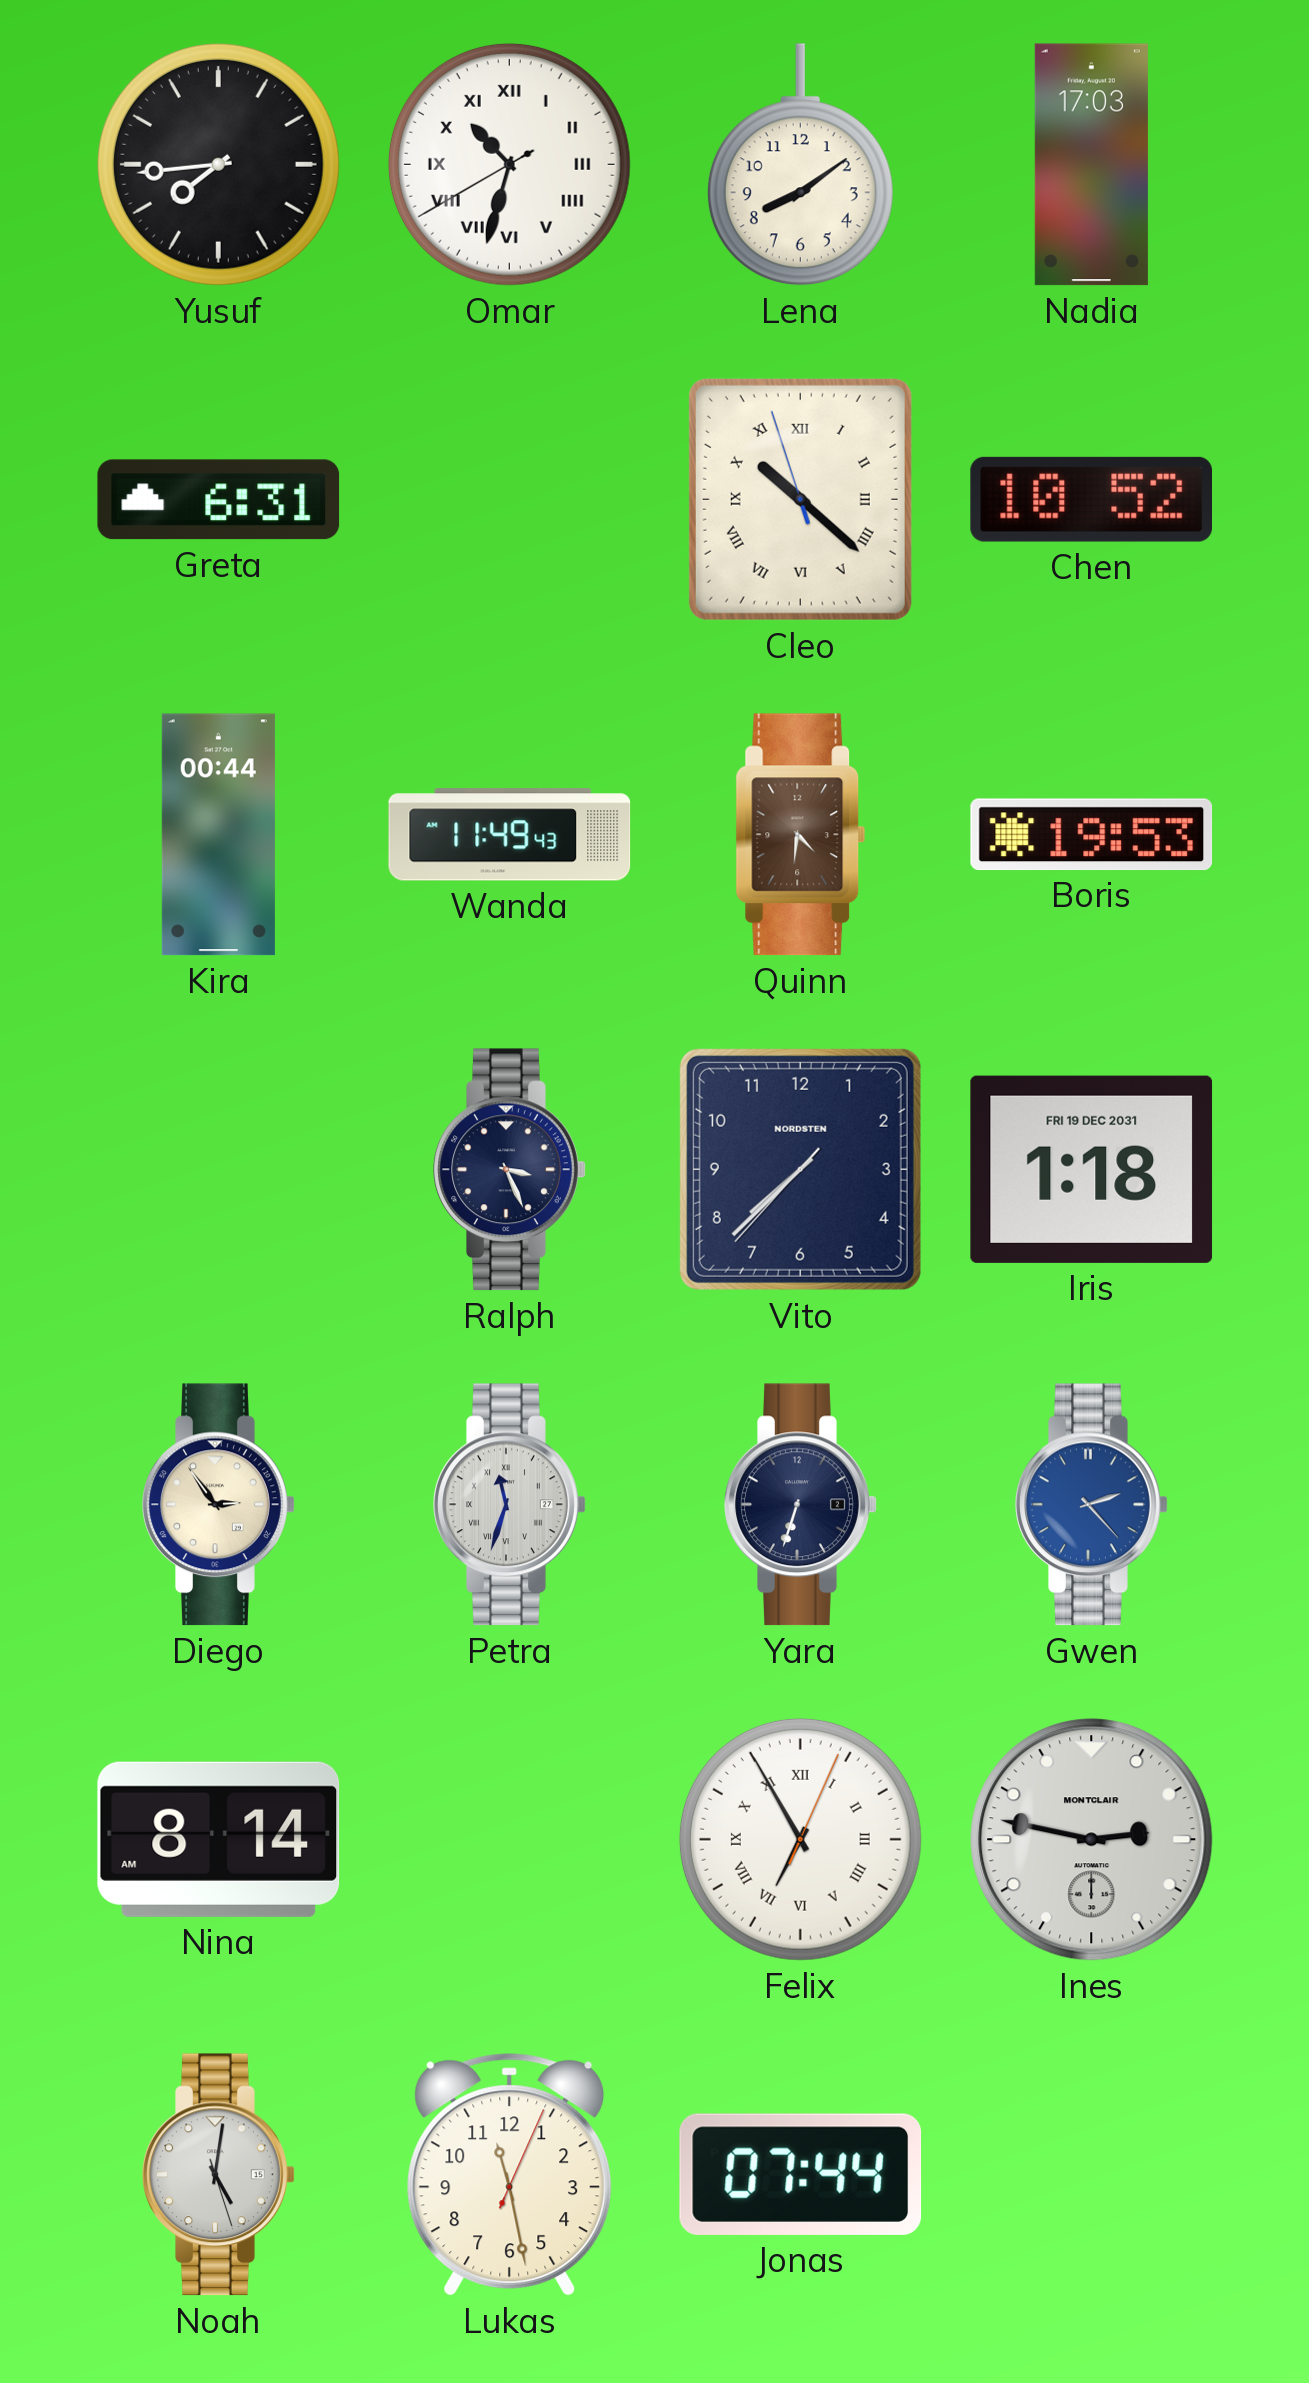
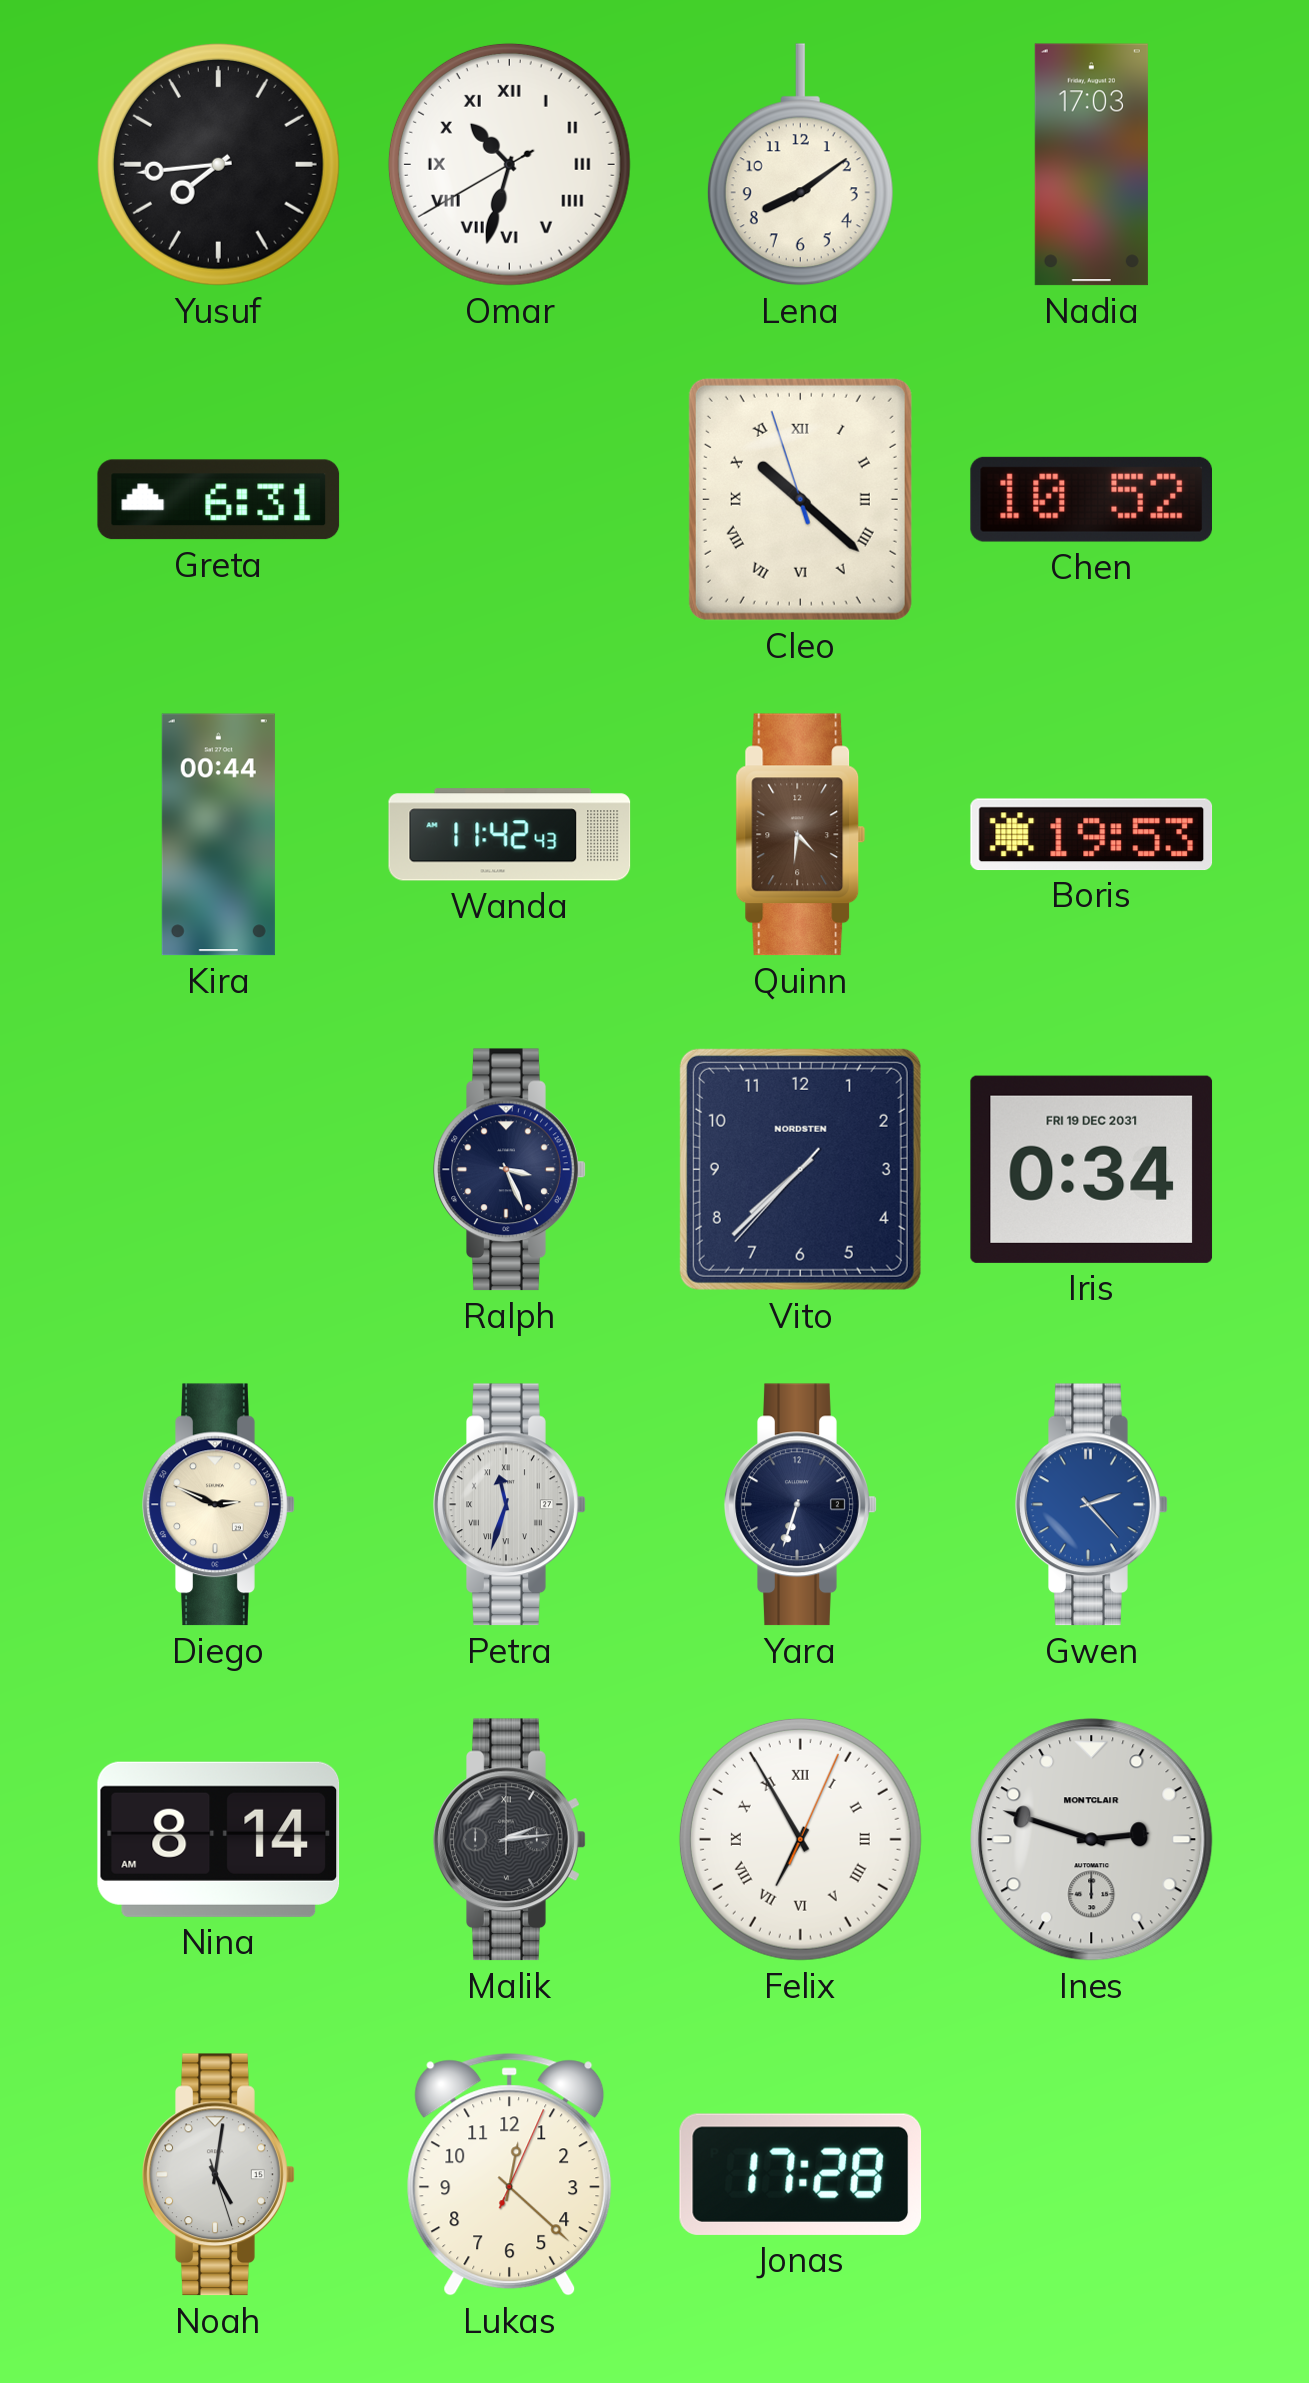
Wanda: 11:49 -> 11:42
Iris: 1:18 -> 0:34
Diego: 2:54 -> 2:49
Malik: none -> 2:14
Ines: 2:47 -> 2:48
Lukas: 11:28 -> 12:22
Jonas: 07:44 -> 17:28
